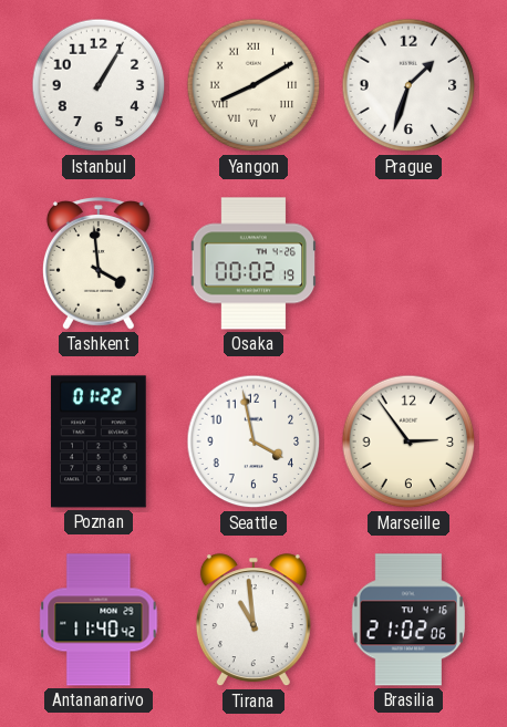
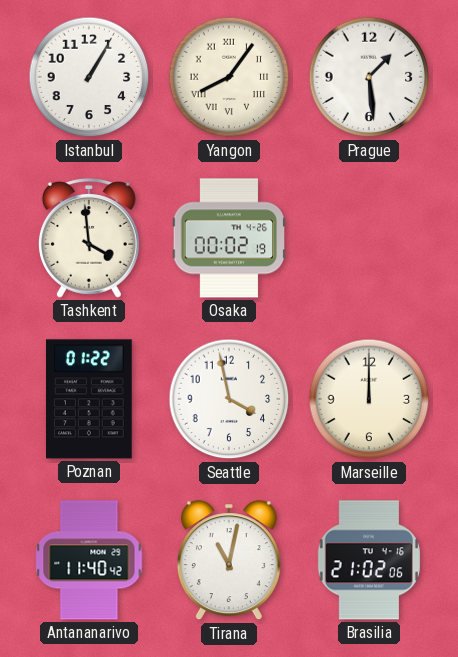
Yangon: 8:10 -> 8:06
Prague: 1:33 -> 1:29
Marseille: 2:54 -> 12:00
Tirana: 10:59 -> 11:02
